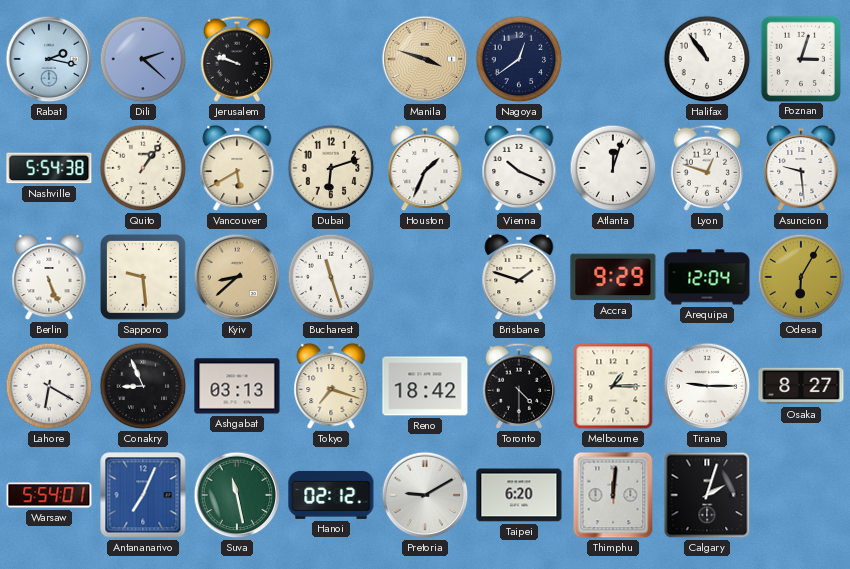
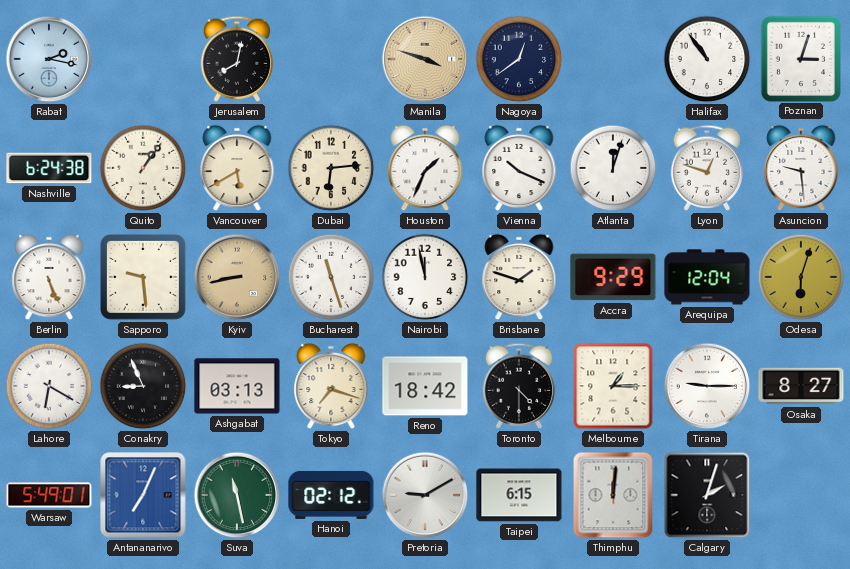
Dili: 2:22 -> none
Jerusalem: 9:48 -> 8:02
Nashville: 5:54 -> 6:24
Dubai: 6:12 -> 6:14
Kyiv: 8:38 -> 8:43
Nairobi: none -> 11:58
Odesa: 6:05 -> 6:03
Warsaw: 5:54 -> 5:49
Taipei: 6:20 -> 6:15
